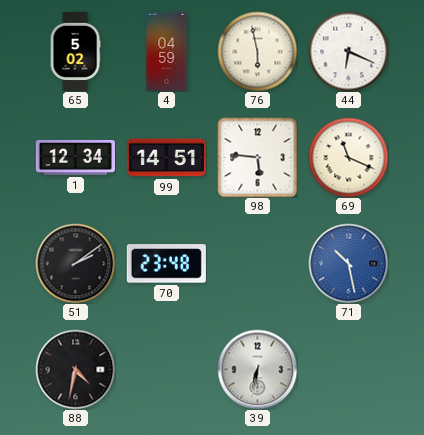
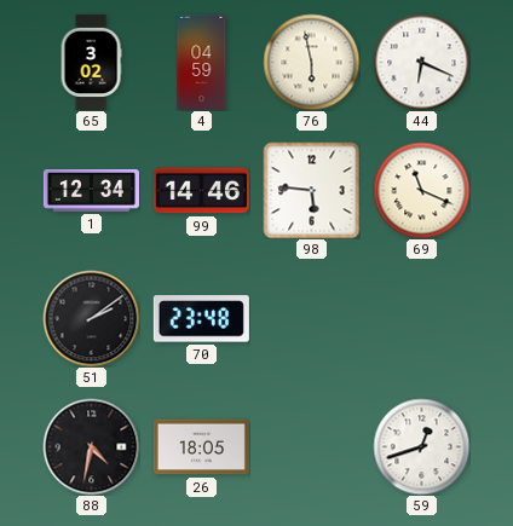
65: 5:02 -> 3:02
99: 14:51 -> 14:46
71: 10:28 -> none
26: none -> 18:05
39: 6:32 -> none
59: none -> 12:42
